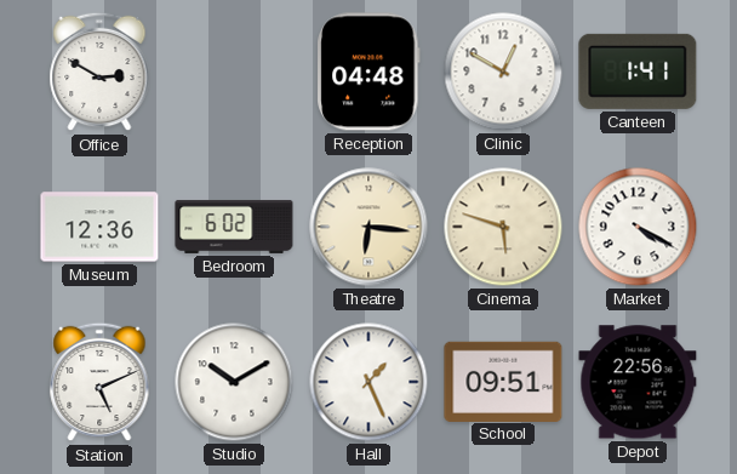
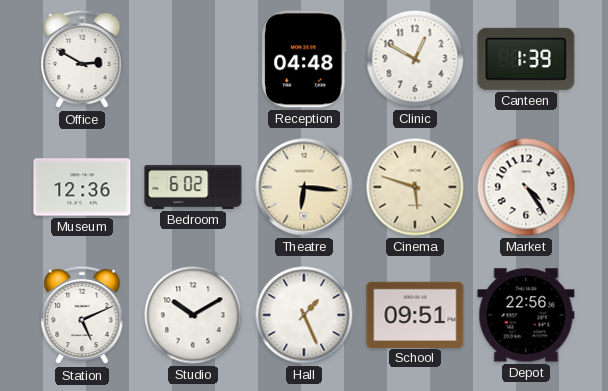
Canteen: 1:41 -> 1:39
Market: 4:20 -> 4:24
